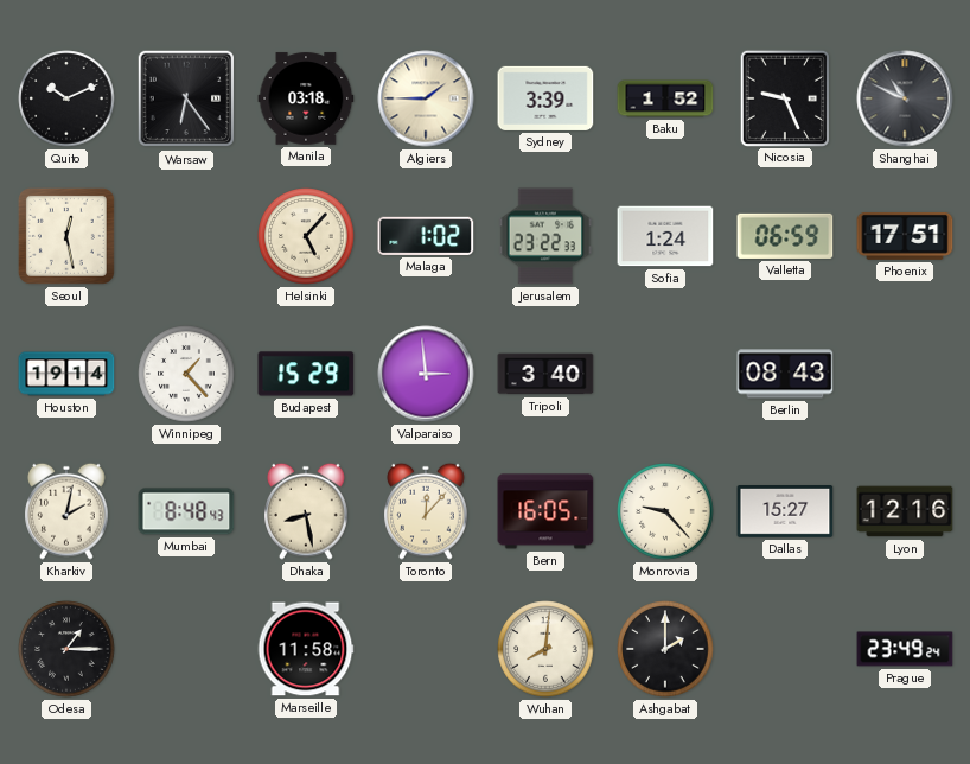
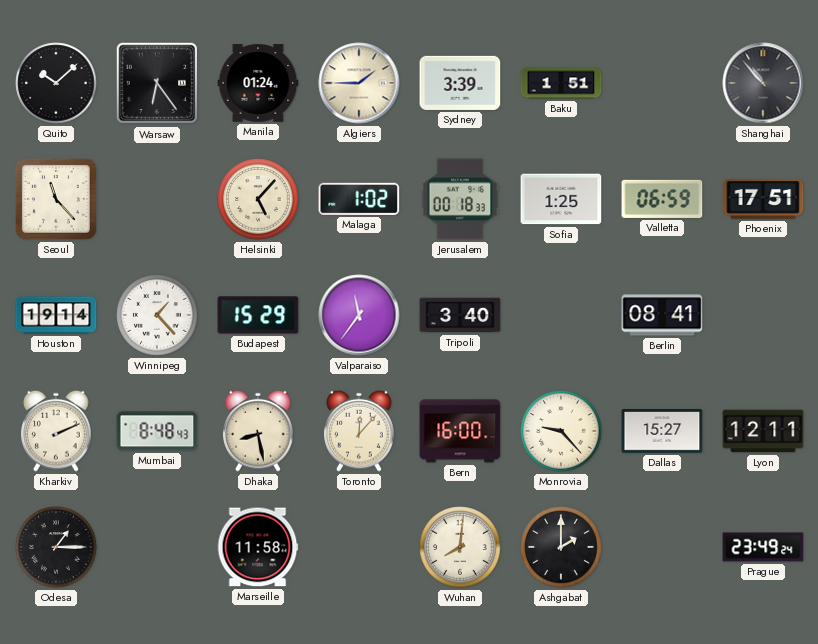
Quito: 10:11 -> 10:08
Manila: 03:18 -> 01:24
Baku: 1:52 -> 1:51
Nicosia: 9:26 -> none
Shanghai: 10:49 -> 10:53
Seoul: 12:28 -> 11:23
Jerusalem: 23:22 -> 00:18
Sofia: 1:24 -> 1:25
Valparaiso: 2:59 -> 11:36
Berlin: 08:43 -> 08:41
Kharkiv: 2:02 -> 2:11
Bern: 16:05 -> 16:00
Lyon: 12:16 -> 12:11
